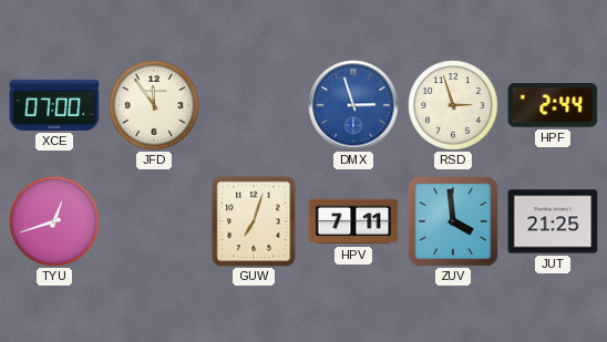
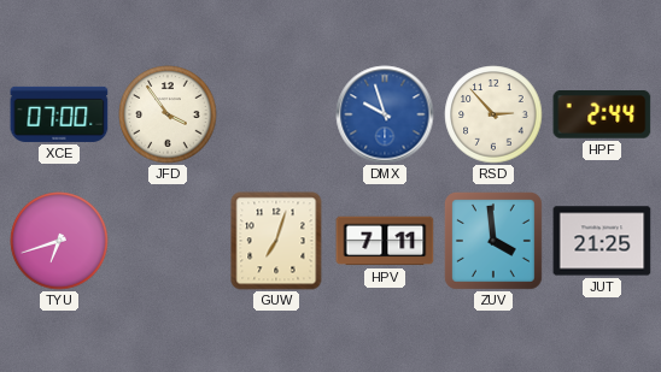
JFD: 11:54 -> 3:54
DMX: 2:57 -> 9:57
RSD: 2:57 -> 2:53
TYU: 12:42 -> 6:42
